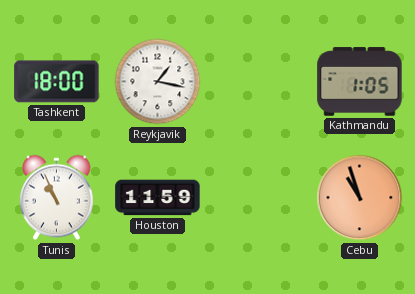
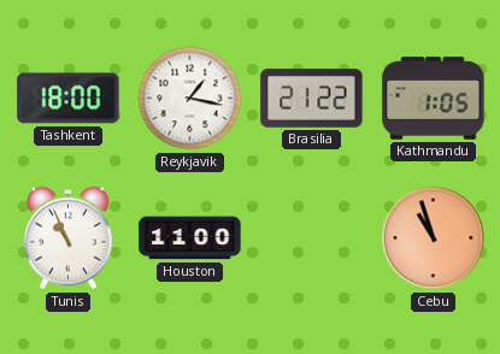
Brasilia: none -> 21:22
Houston: 11:59 -> 11:00
